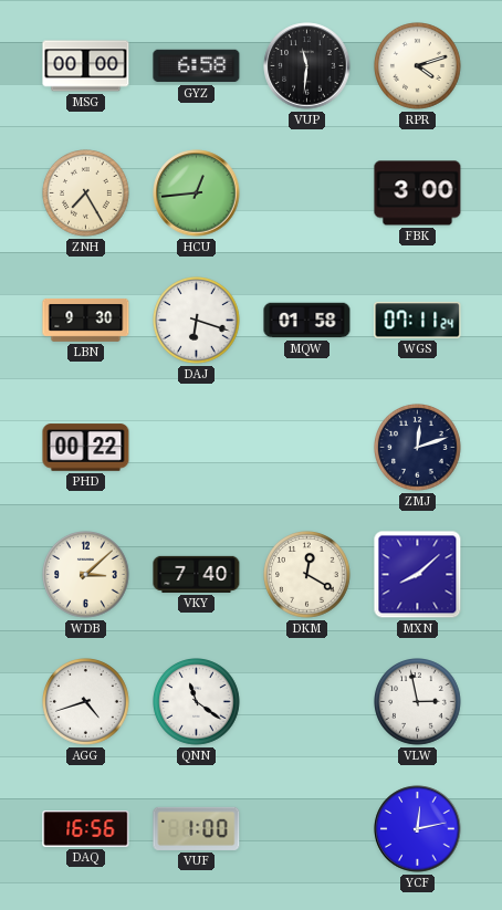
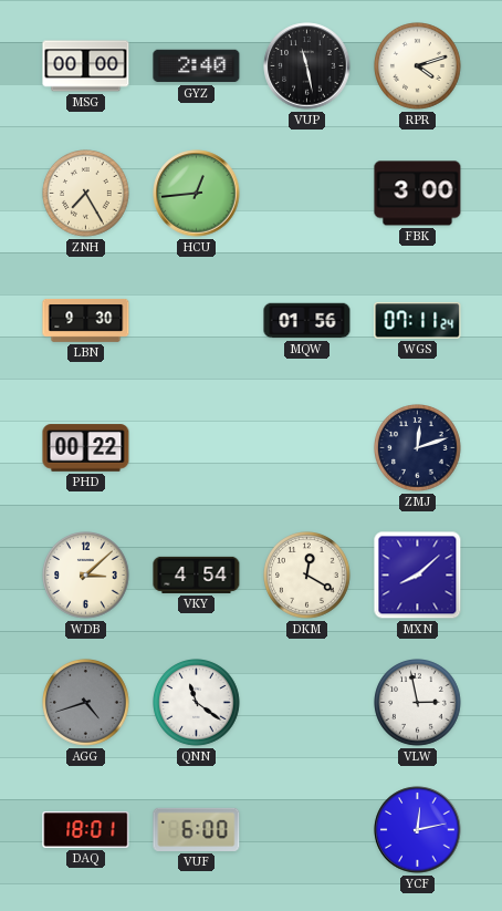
GYZ: 6:58 -> 2:40
VUP: 11:31 -> 11:28
DAJ: 6:18 -> none
MQW: 01:58 -> 01:56
VKY: 7:40 -> 4:54
AGG dial: white -> grey
DAQ: 16:56 -> 18:01
VUF: 1:00 -> 6:00
